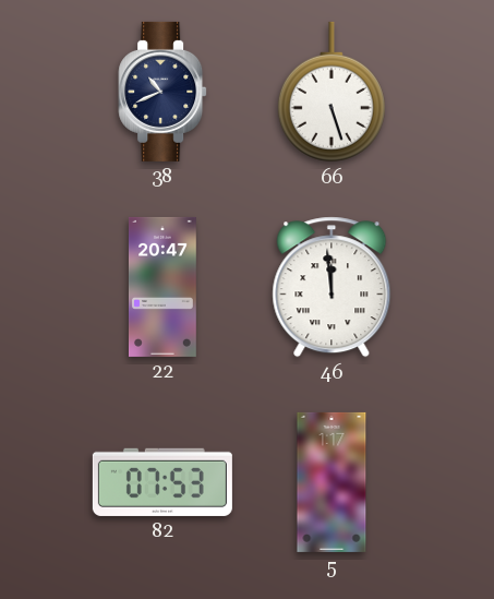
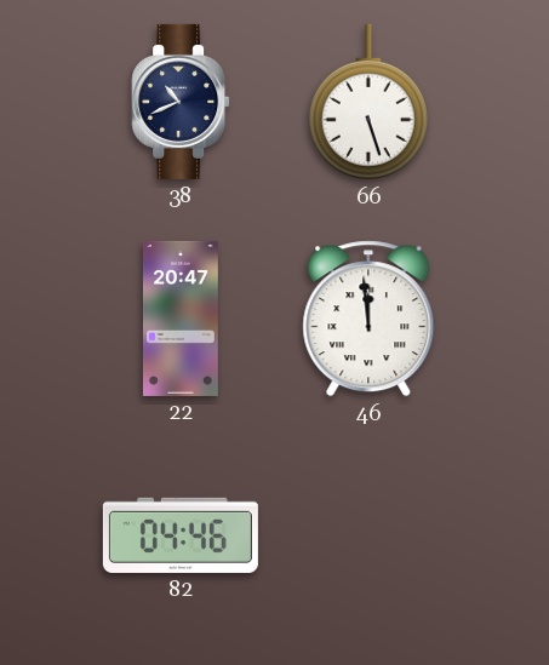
82: 07:53 -> 04:46
5: 1:17 -> none
